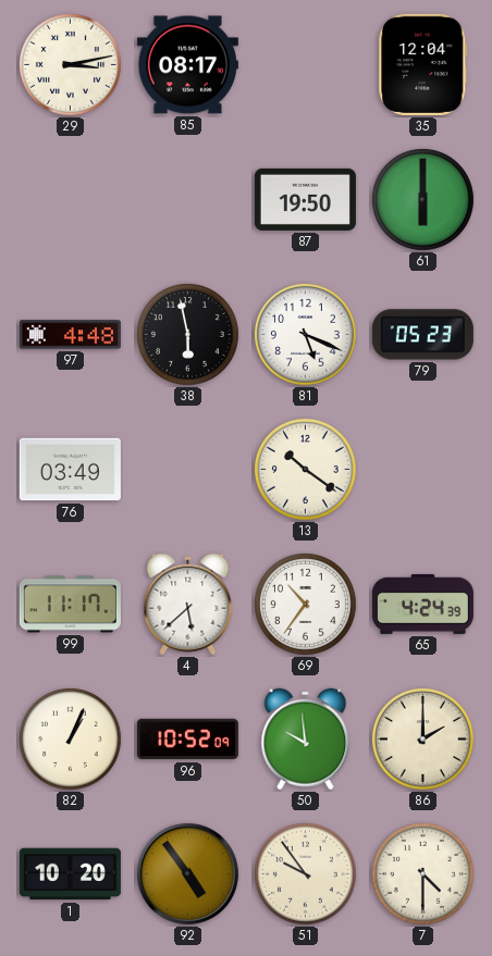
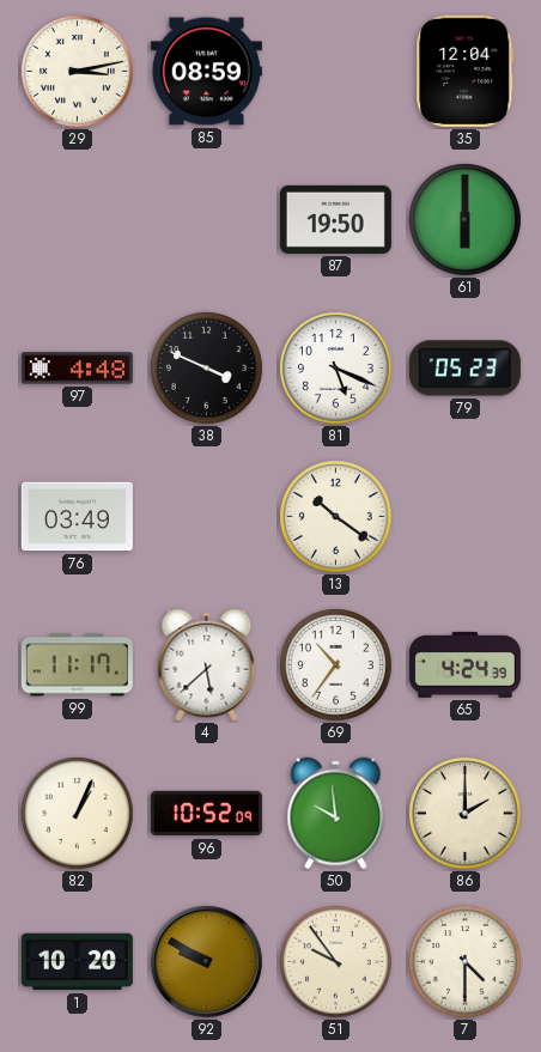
85: 08:17 -> 08:59
38: 5:58 -> 3:49
92: 4:54 -> 9:50
